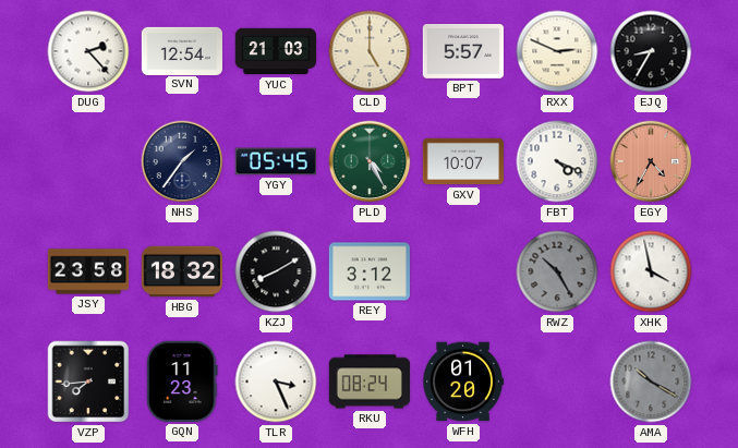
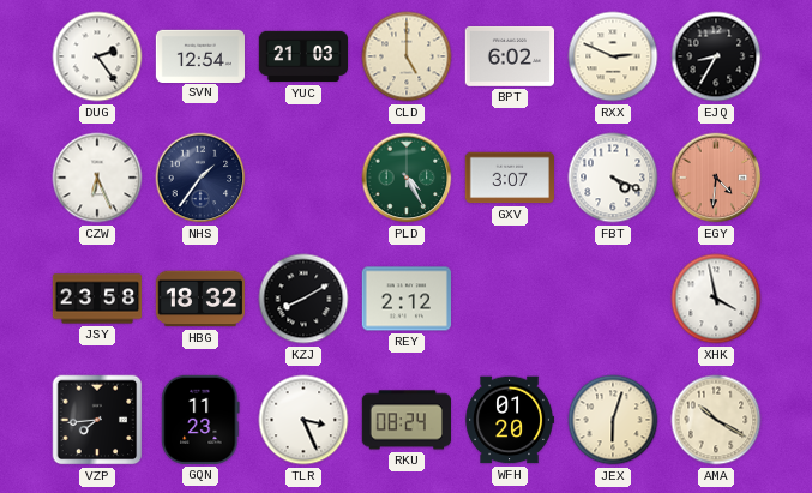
DUG: 2:23 -> 2:24
BPT: 5:57 -> 6:02
CZW: none -> 6:26
YGY: 05:45 -> none
GXV: 10:07 -> 3:07
EGY: 4:35 -> 4:31
REY: 3:12 -> 2:12
RWZ: 10:25 -> none
JEX: none -> 6:03
AMA dial: grey -> cream
